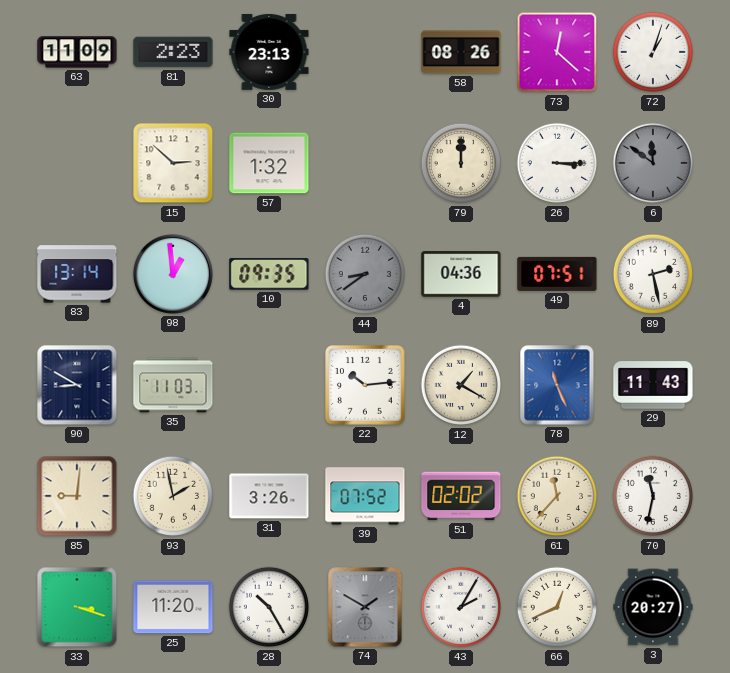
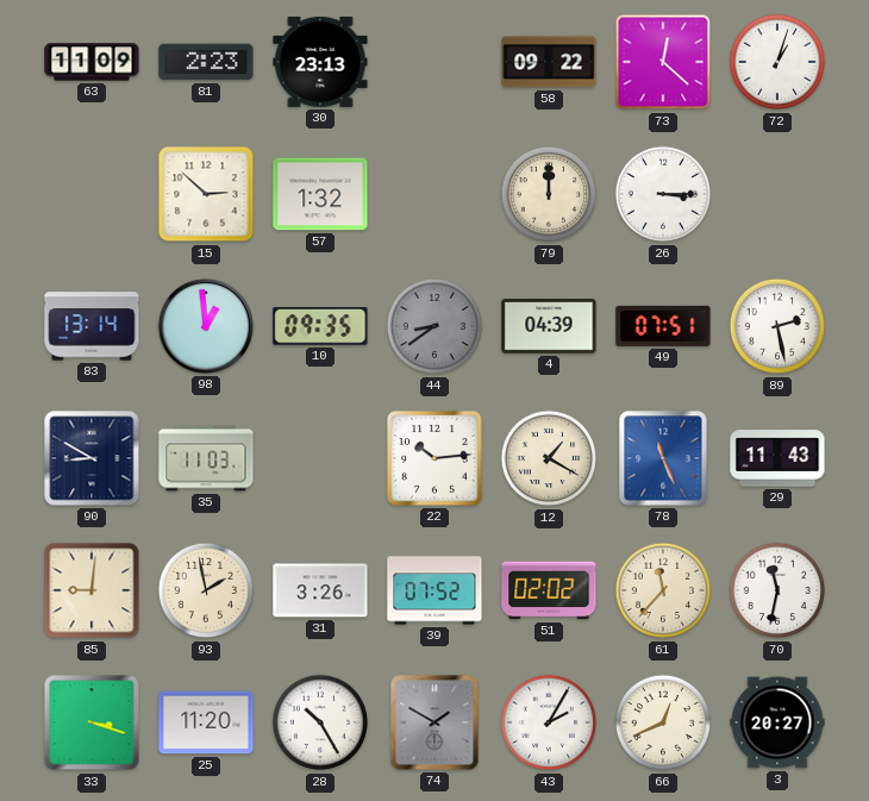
58: 08:26 -> 09:22
6: 11:51 -> none
4: 04:36 -> 04:39
